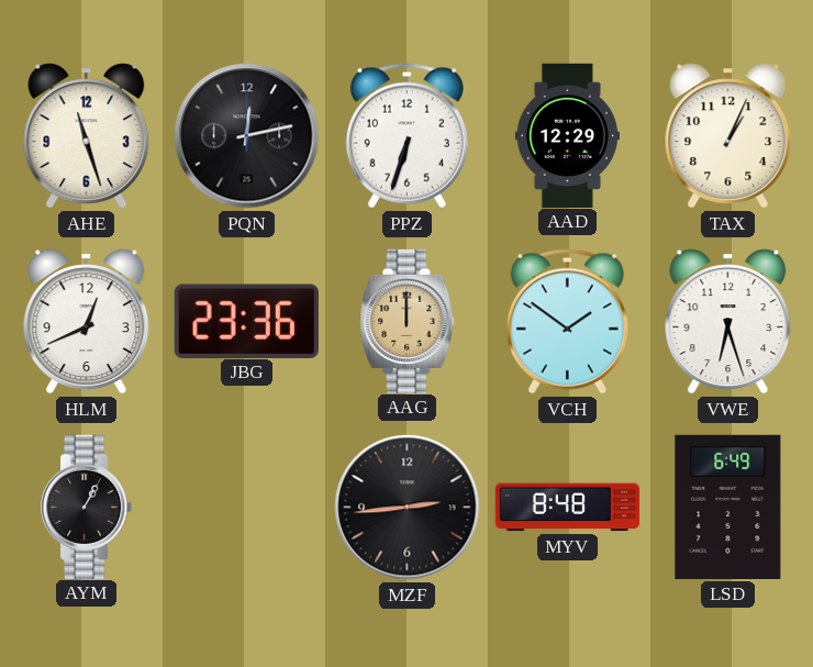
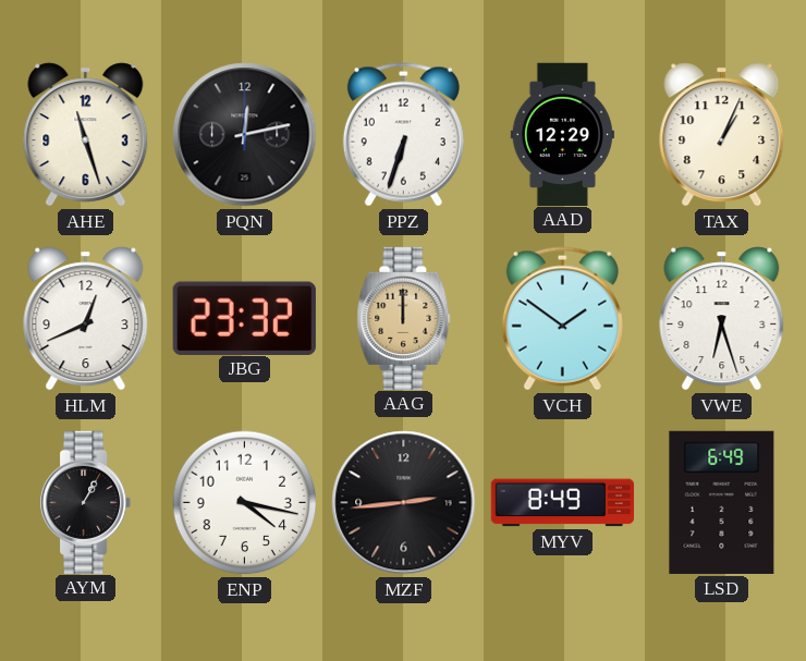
JBG: 23:36 -> 23:32
ENP: none -> 4:17
MYV: 8:48 -> 8:49
